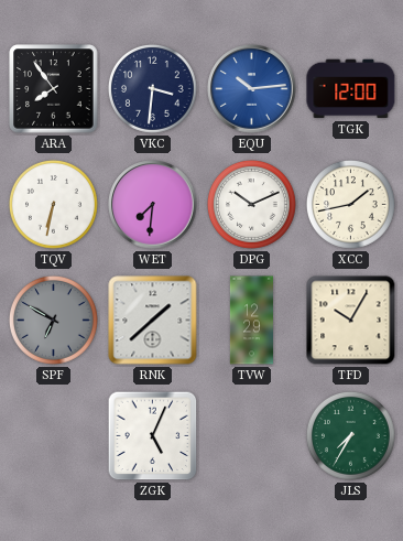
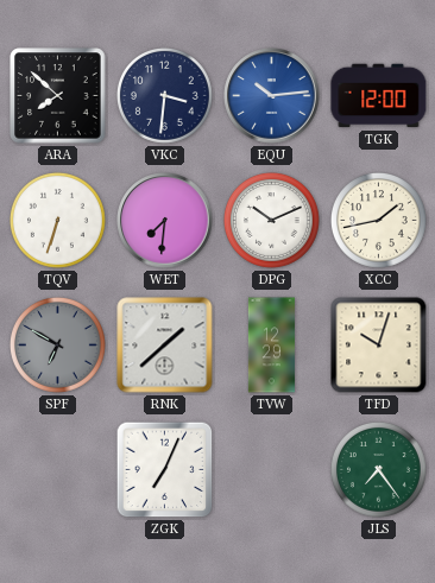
ARA: 7:54 -> 7:52
TQV: 6:32 -> 6:33
TFD: 10:05 -> 10:03
ZGK: 5:04 -> 7:04
JLS: 7:35 -> 7:24
